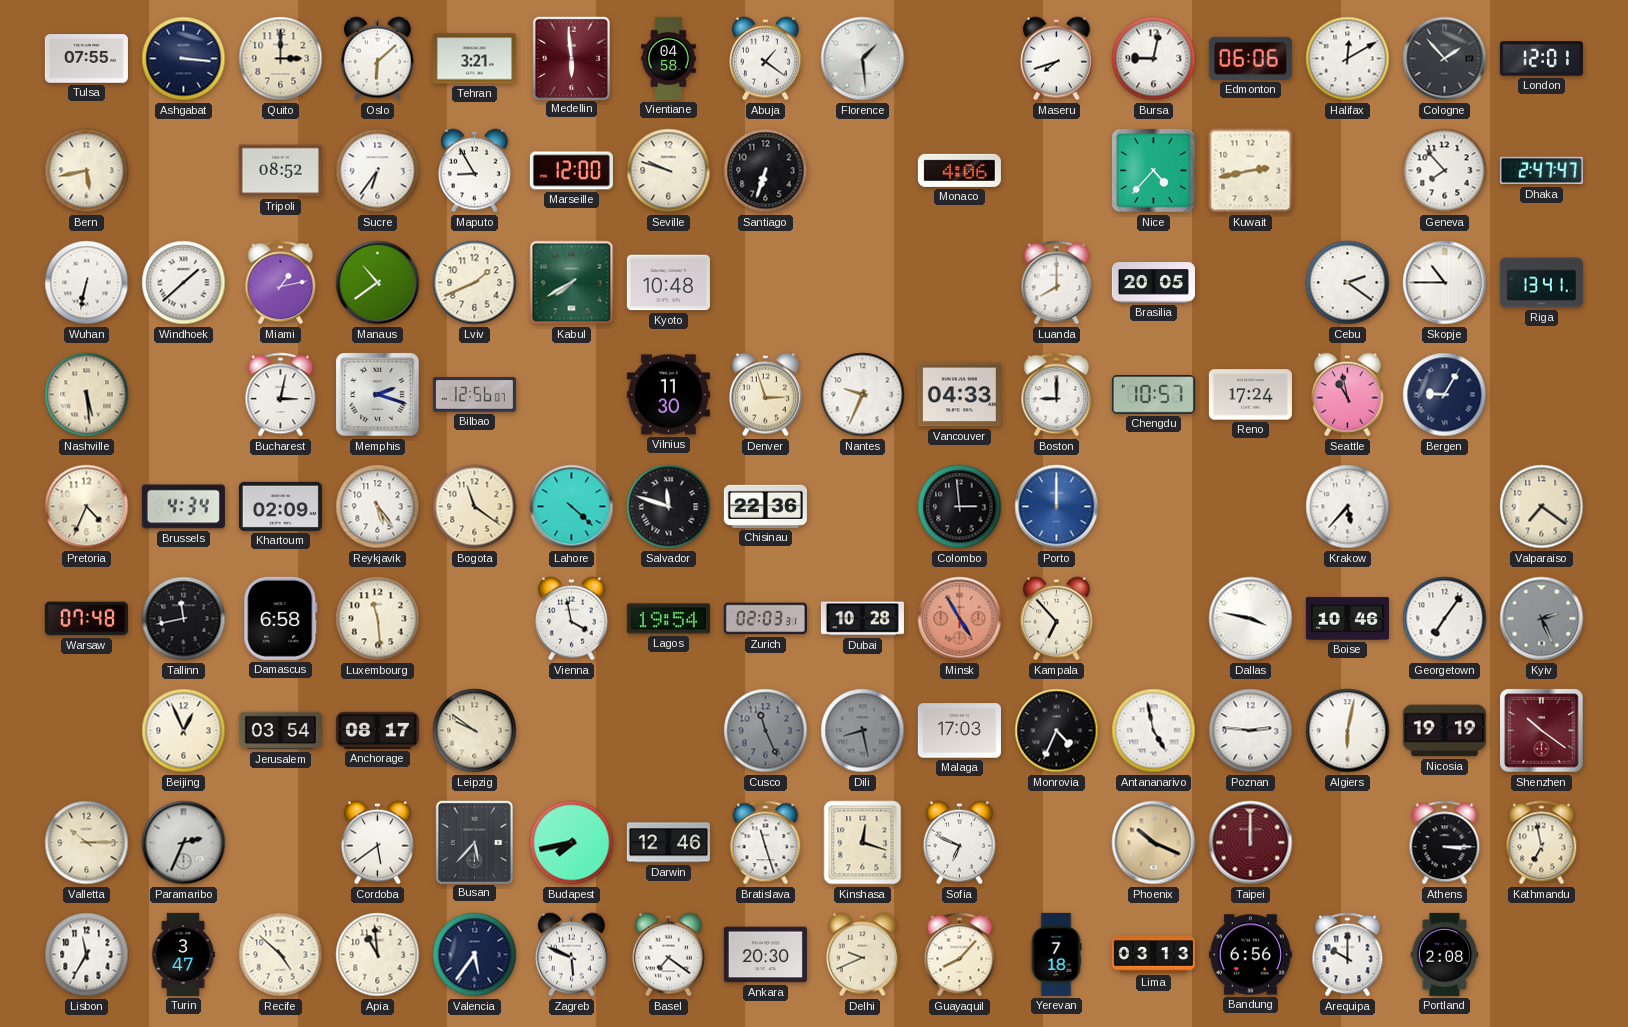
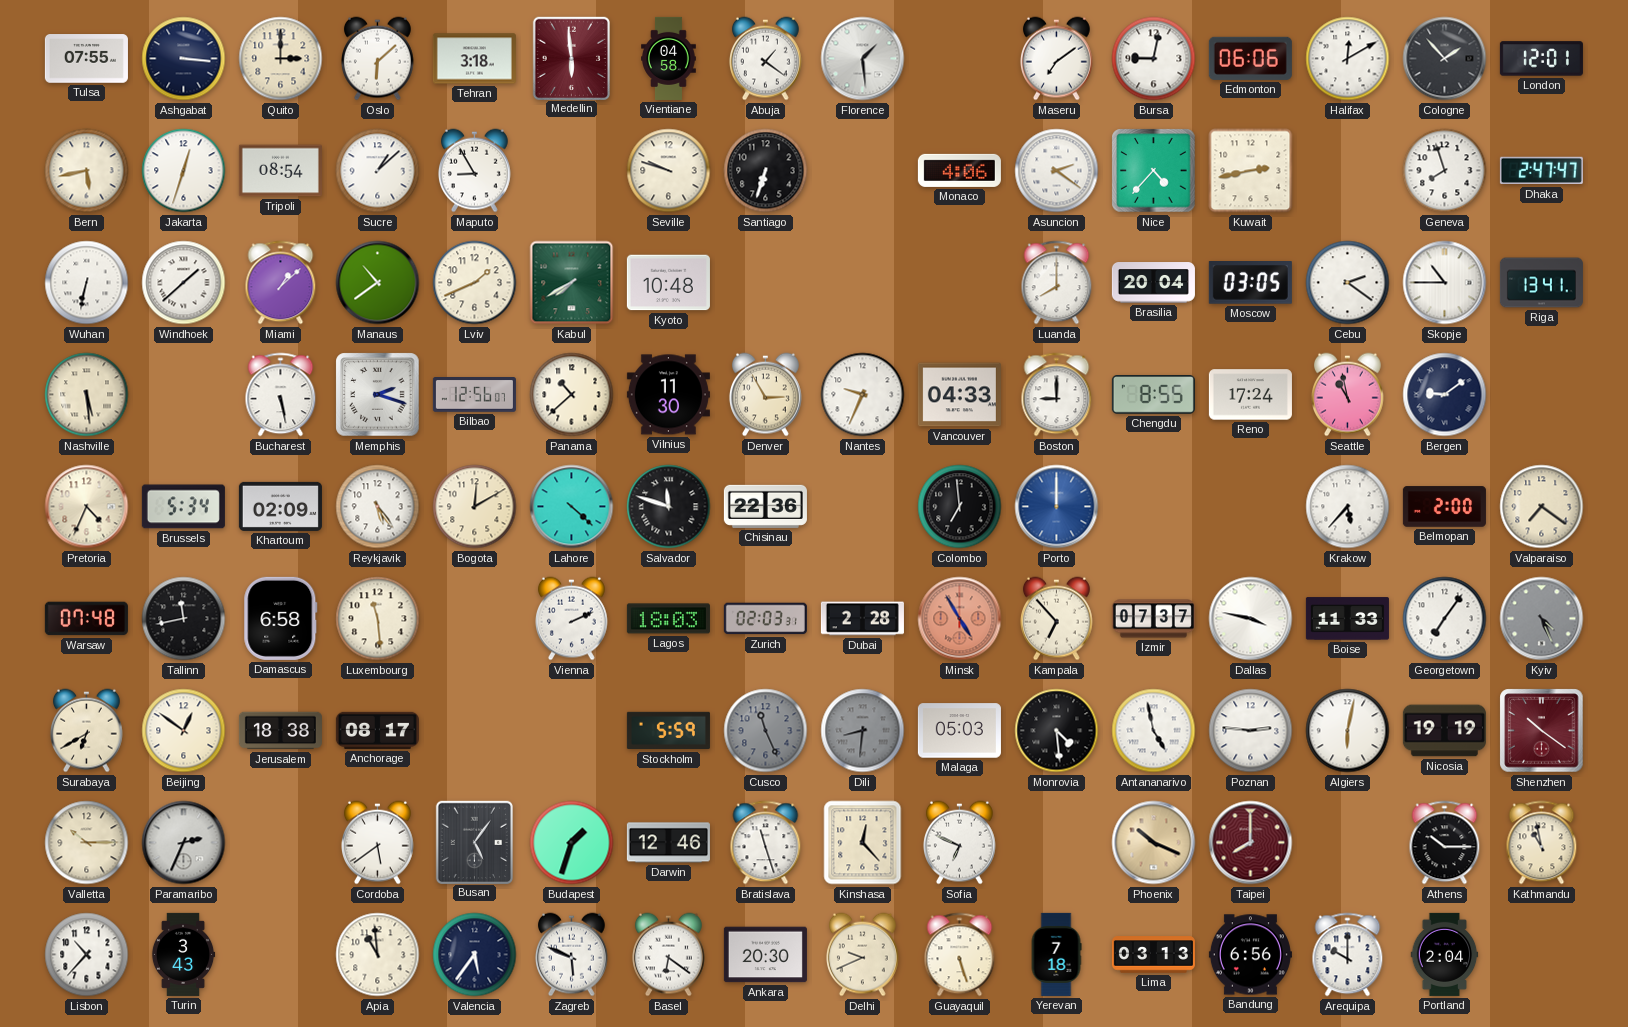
Tehran: 3:21 -> 3:18
Maseru: 7:42 -> 7:09
Jakarta: none -> 12:33
Tripoli: 08:52 -> 08:54
Sucre: 6:36 -> 1:08
Marseille: 12:00 -> none
Asuncion: none -> 2:21
Geneva: 7:53 -> 7:57
Miami: 1:13 -> 1:08
Brasilia: 20:05 -> 20:04
Moscow: none -> 03:05
Bucharest: 3:02 -> 5:28
Panama: none -> 10:38
Denver: 2:57 -> 2:55
Chengdu: 10:57 -> 8:55
Bergen: 9:05 -> 9:09
Brussels: 4:34 -> 5:34
Bogota: 11:21 -> 12:10
Colombo: 2:59 -> 6:59
Belmopan: none -> 2:00
Vienna: 3:58 -> 2:11
Lagos: 19:54 -> 18:03
Dubai: 10:28 -> 2:28
Izmir: none -> 07:37
Boise: 10:46 -> 11:33
Kyiv: 2:26 -> 4:26
Surabaya: none -> 6:40
Beijing: 12:56 -> 12:51
Jerusalem: 03:54 -> 18:38
Leipzig: 9:51 -> none
Stockholm: none -> 5:59
Dili: 8:28 -> 8:31
Malaga: 17:03 -> 05:03
Monrovia: 4:34 -> 4:29
Busan: 5:37 -> 5:06
Budapest: 7:43 -> 1:33
Kinshasa: 12:18 -> 12:23
Taipei: 12:00 -> 8:00
Athens: 3:15 -> 10:15
Kathmandu: 6:58 -> 10:58
Lisbon: 11:35 -> 10:37
Turin: 3:47 -> 3:43
Recife: 4:52 -> none
Basel: 7:21 -> 6:21
Guayaquil: 8:07 -> 5:27
Portland: 2:08 -> 2:04
